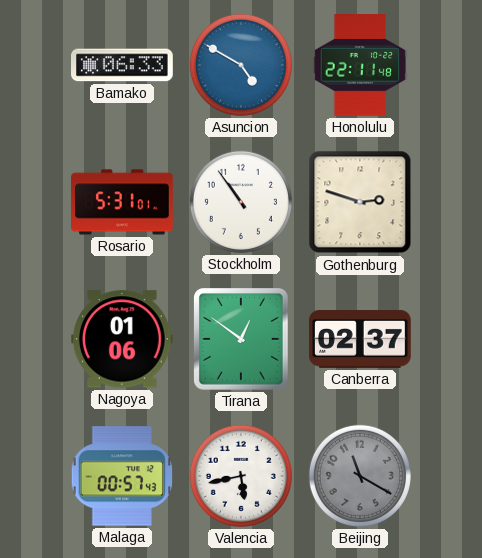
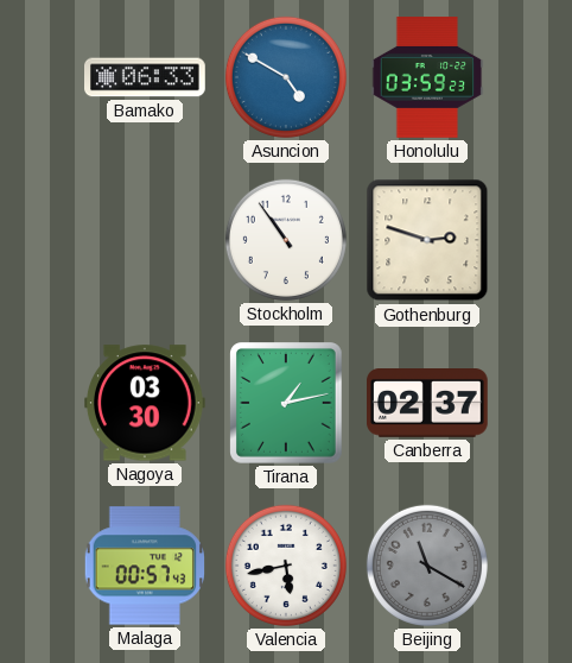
Honolulu: 22:11 -> 03:59
Rosario: 5:31 -> none
Nagoya: 01:06 -> 03:30
Tirana: 12:51 -> 1:13
